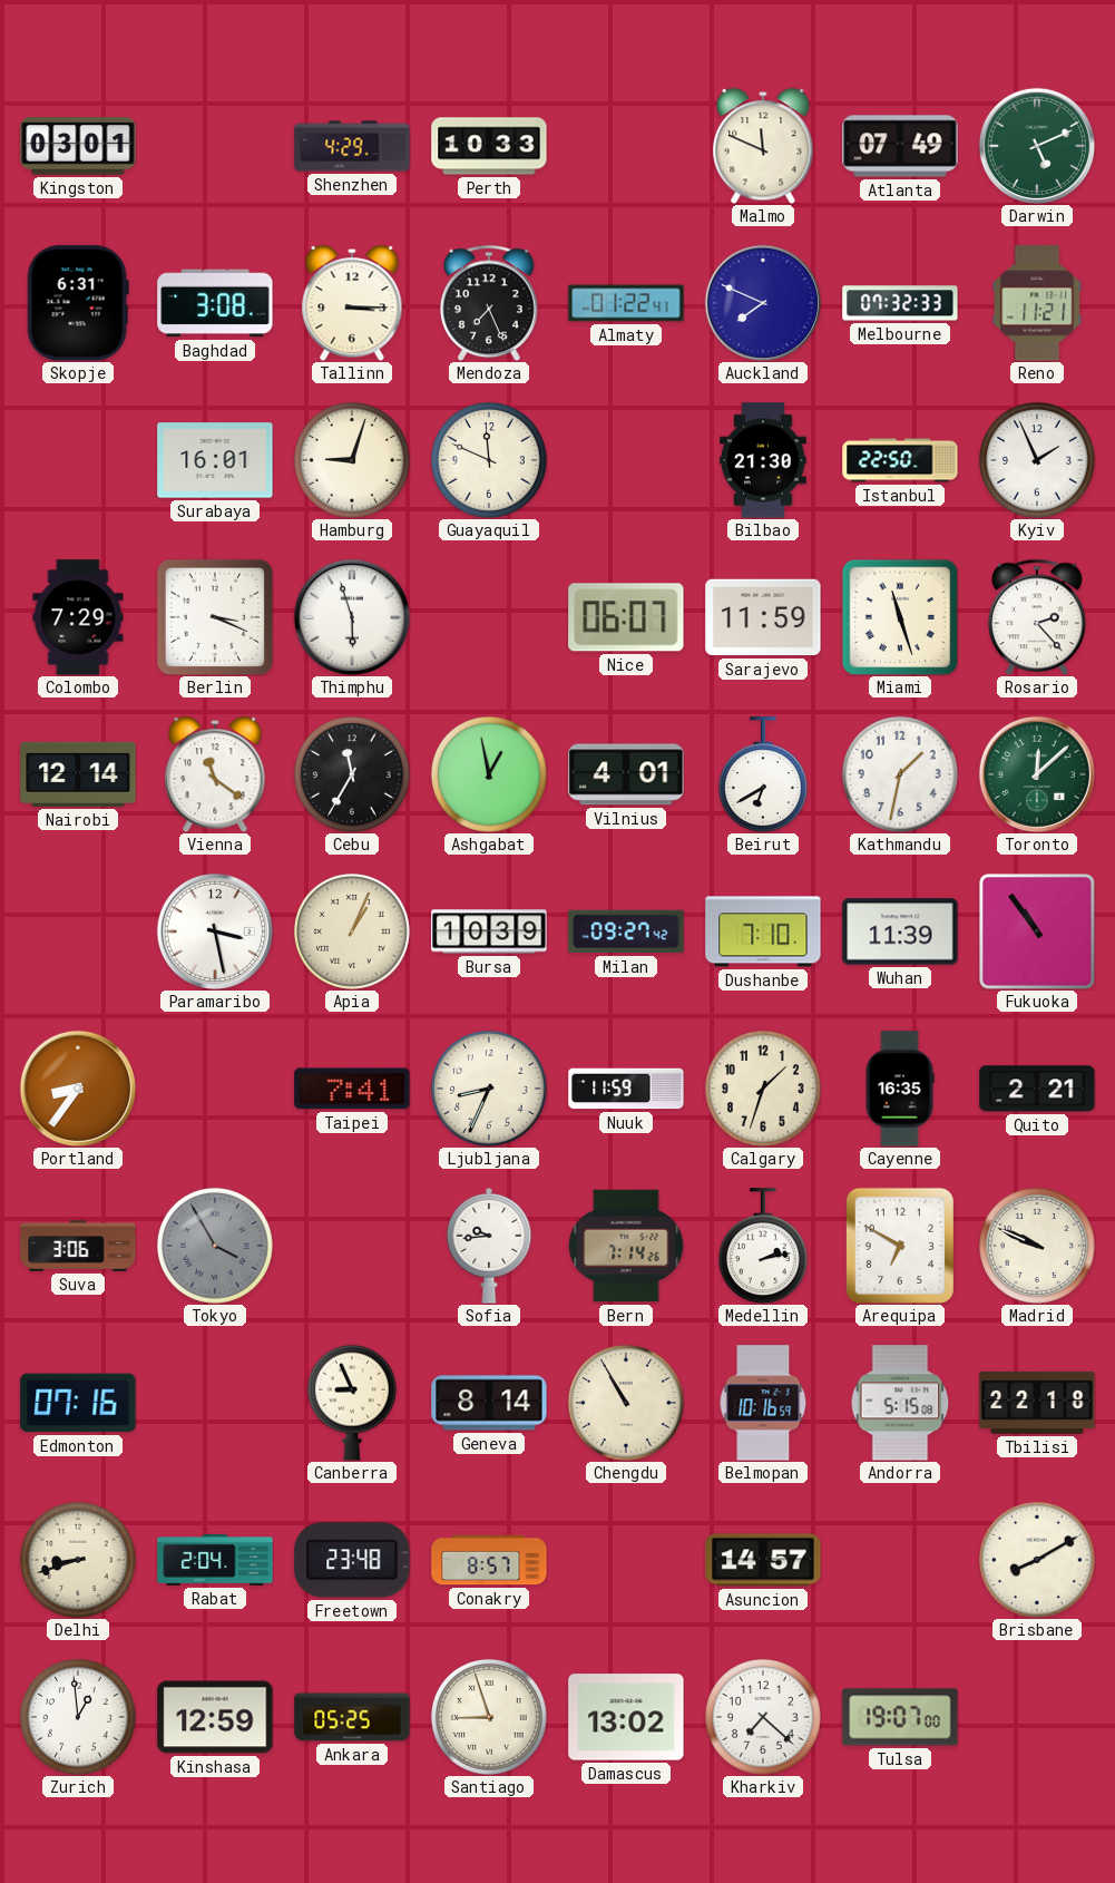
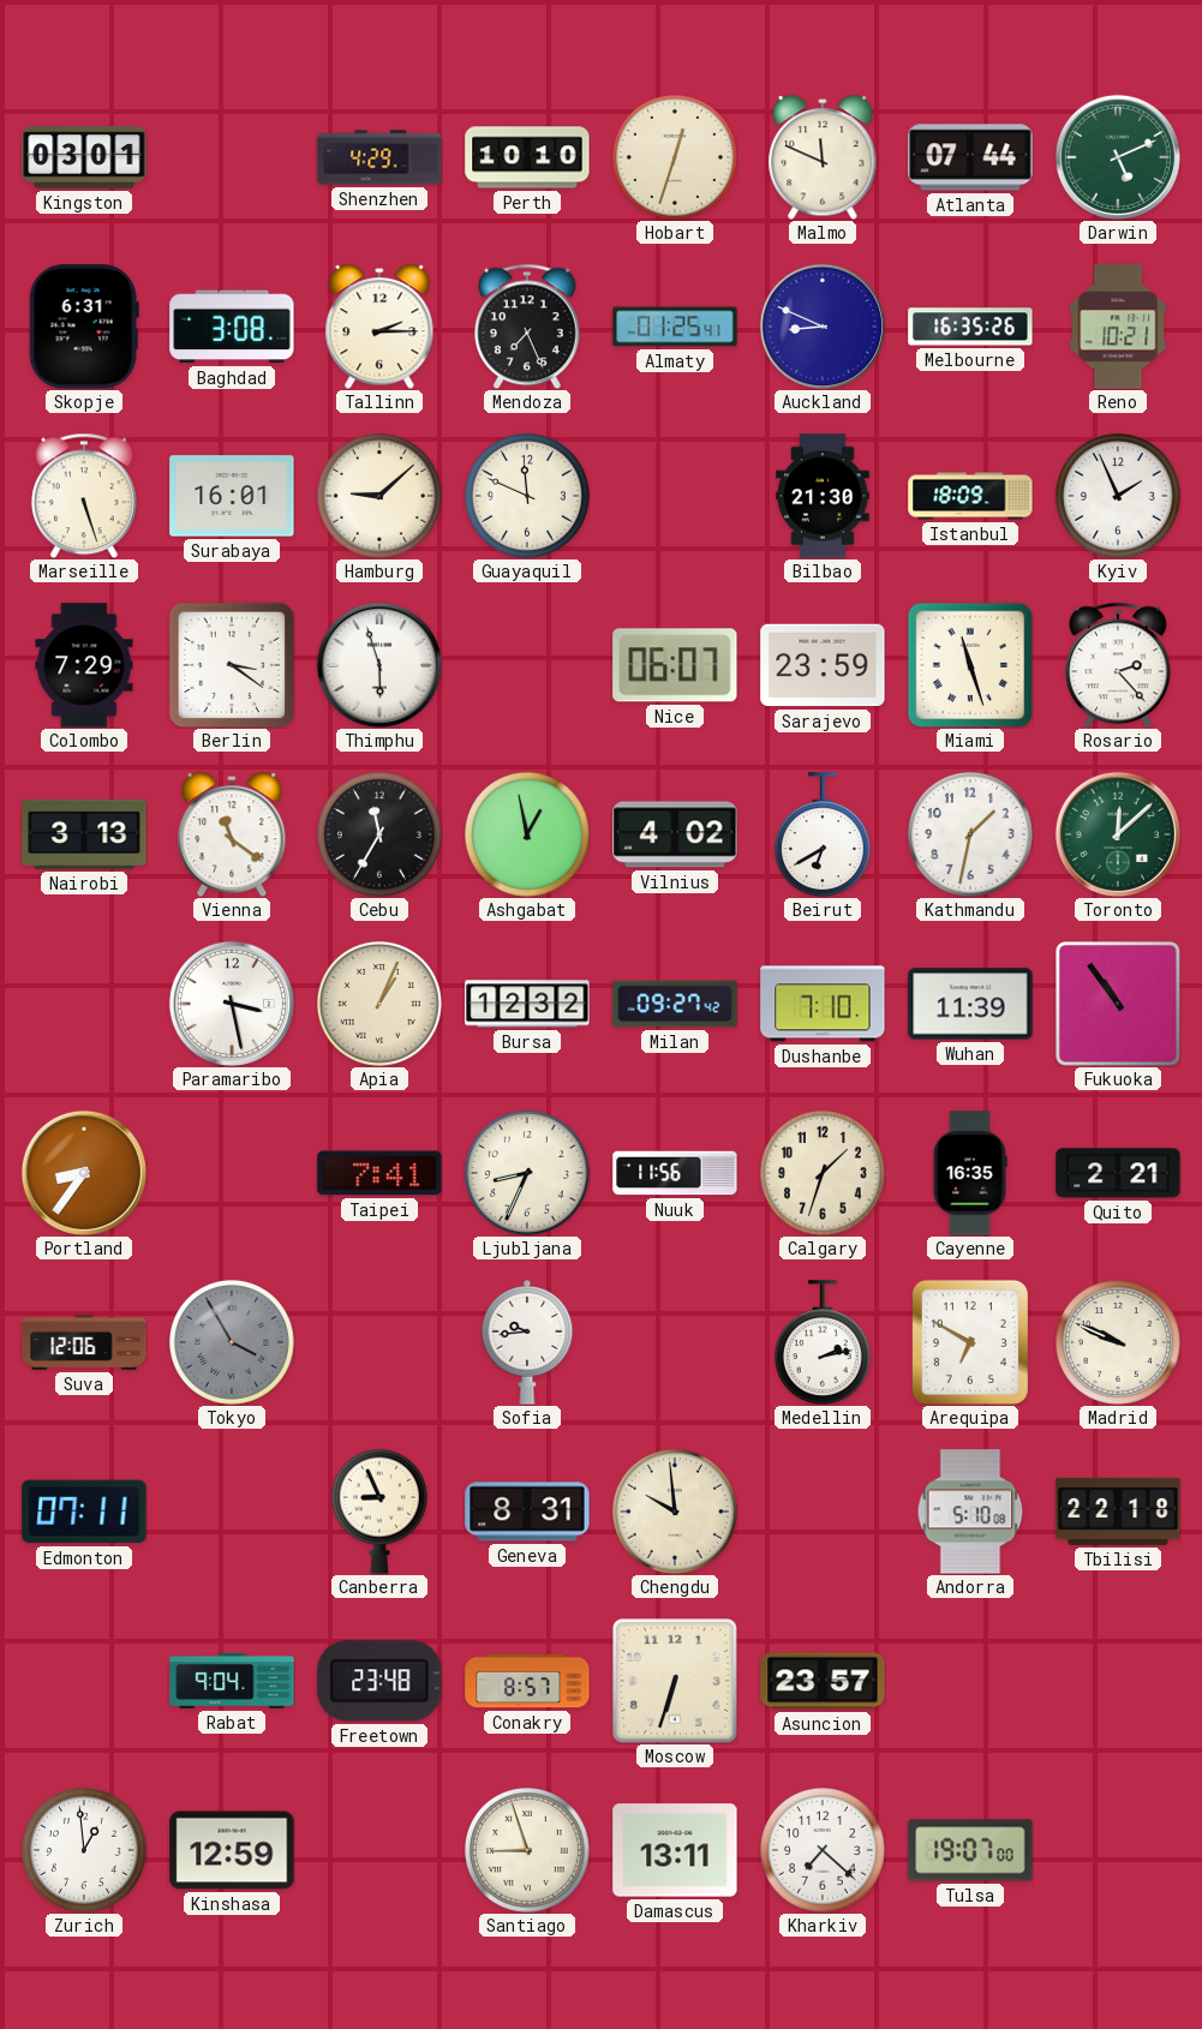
Perth: 10:33 -> 10:10
Hobart: none -> 12:33
Atlanta: 07:49 -> 07:44
Tallinn: 3:15 -> 2:15
Almaty: 01:22 -> 01:25
Auckland: 7:49 -> 8:49
Melbourne: 07:32 -> 16:35
Reno: 11:21 -> 10:21
Marseille: none -> 5:27
Hamburg: 9:03 -> 9:08
Istanbul: 22:50 -> 18:09
Berlin: 3:19 -> 3:21
Sarajevo: 11:59 -> 23:59
Nairobi: 12:14 -> 3:13
Vilnius: 4:01 -> 4:02
Bursa: 10:39 -> 12:32
Nuuk: 11:59 -> 11:56
Suva: 3:06 -> 12:06
Bern: 7:14 -> none
Edmonton: 07:16 -> 07:11
Geneva: 8:14 -> 8:31
Chengdu: 10:55 -> 9:59
Belmopan: 10:16 -> none
Andorra: 5:15 -> 5:10
Delhi: 8:42 -> none
Rabat: 2:04 -> 9:04
Moscow: none -> 6:33
Asuncion: 14:57 -> 23:57
Brisbane: 8:10 -> none
Ankara: 05:25 -> none
Damascus: 13:02 -> 13:11
